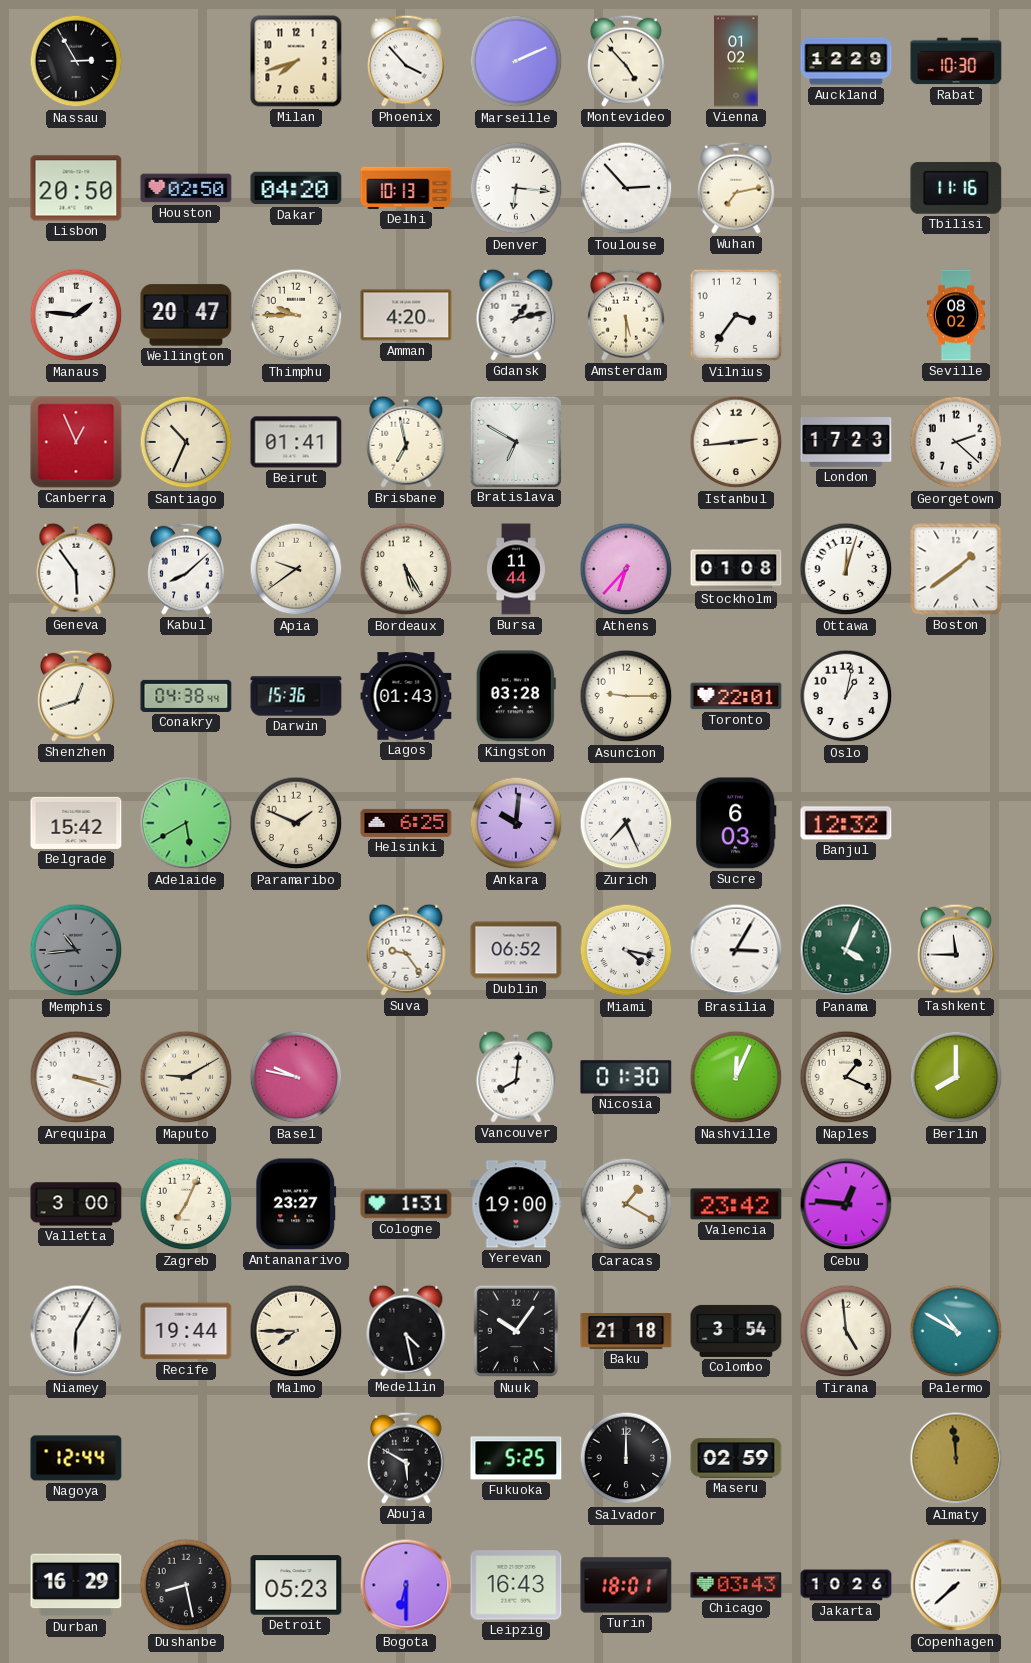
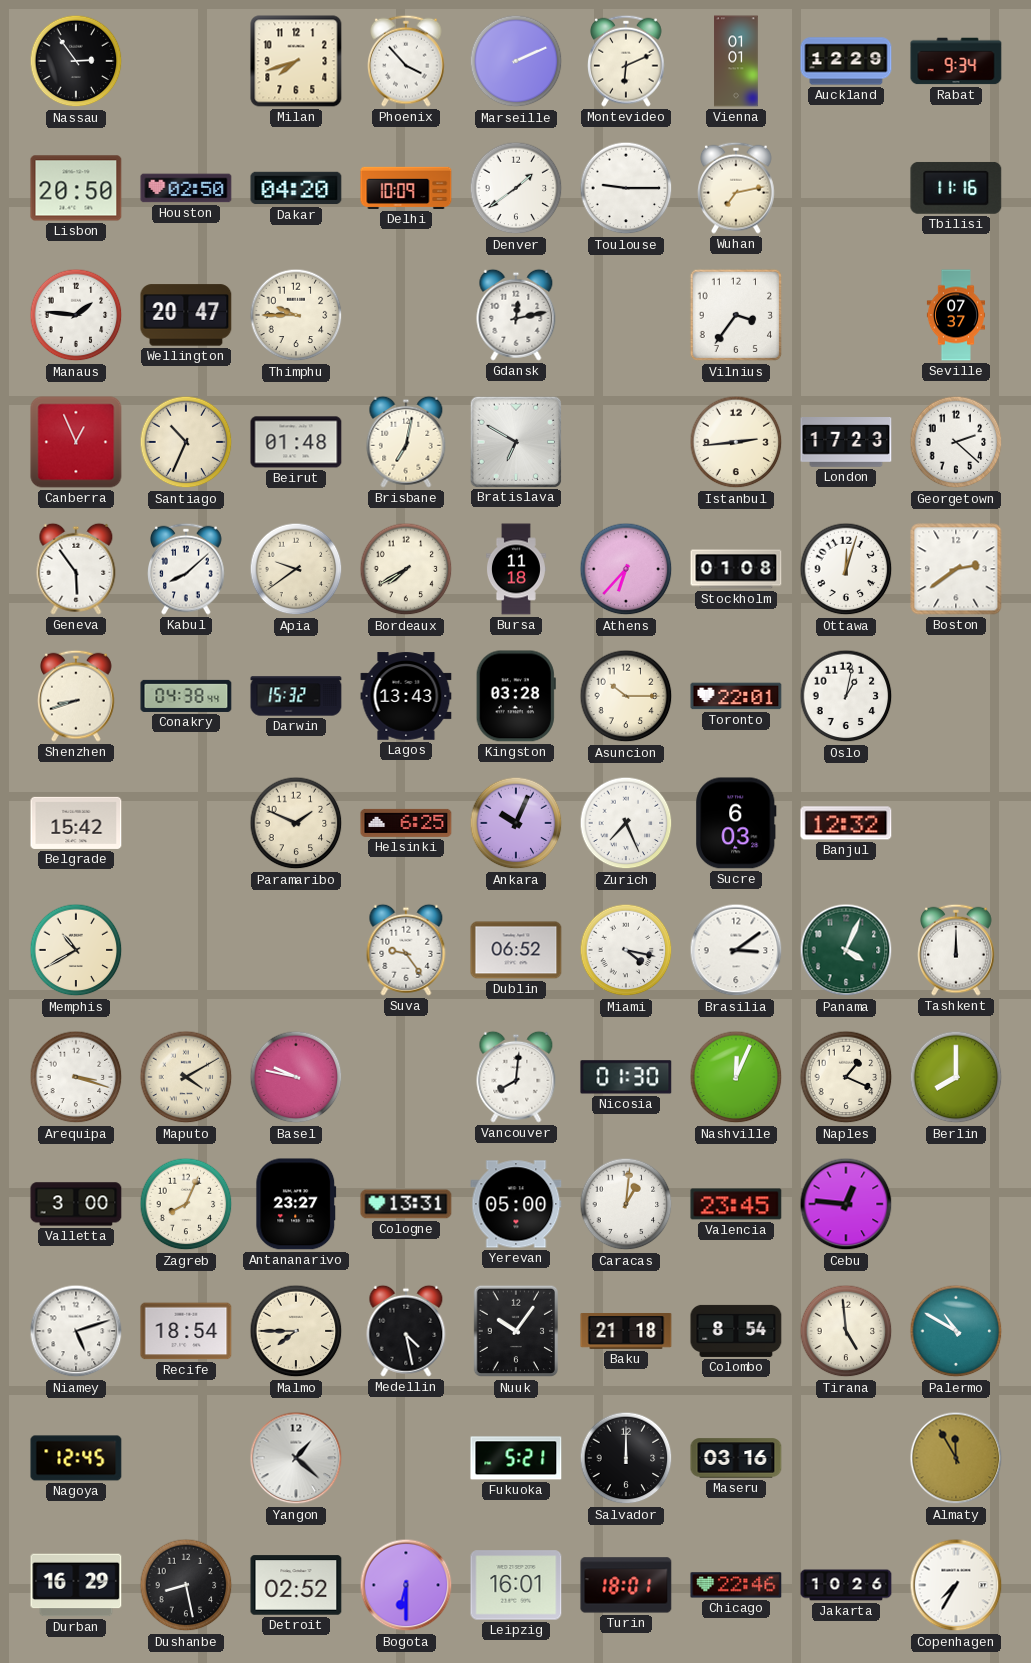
Nassau: 2:55 -> 2:54
Montevideo: 4:53 -> 6:11
Vienna: 01:02 -> 01:01
Rabat: 10:30 -> 9:34
Delhi: 10:13 -> 10:09
Denver: 6:16 -> 1:39
Toulouse: 2:53 -> 9:15
Amman: 4:20 -> none
Gdansk: 1:13 -> 12:13
Amsterdam: 5:30 -> none
Seville: 08:02 -> 07:37
Beirut: 01:41 -> 01:48
Brisbane: 6:58 -> 7:02
Bordeaux: 5:25 -> 7:40
Bursa: 11:44 -> 11:18
Boston: 1:39 -> 2:39
Shenzhen: 12:42 -> 8:42
Darwin: 15:36 -> 15:32
Lagos: 01:43 -> 13:43
Asuncion: 9:15 -> 10:15
Adelaide: 5:40 -> none
Ankara: 10:01 -> 10:04
Memphis: 10:44 -> 10:40
Memphis dial: grey -> cream
Brasilia: 3:05 -> 3:09
Tashkent: 11:45 -> 12:00
Maputo: 9:10 -> 4:10
Zagreb: 7:04 -> 8:04
Cologne: 1:31 -> 13:31
Yerevan: 19:00 -> 05:00
Caracas: 1:20 -> 1:01
Valencia: 23:42 -> 23:45
Niamey: 6:05 -> 5:12
Recife: 19:44 -> 18:54
Colombo: 3:54 -> 8:54
Nagoya: 12:44 -> 12:45
Yangon: none -> 1:22
Abuja: 5:50 -> none
Fukuoka: 5:25 -> 5:21
Maseru: 02:59 -> 03:16
Almaty: 11:59 -> 11:55
Detroit: 05:23 -> 02:52
Leipzig: 16:43 -> 16:01
Chicago: 03:43 -> 22:46
Copenhagen: 7:38 -> 7:35
